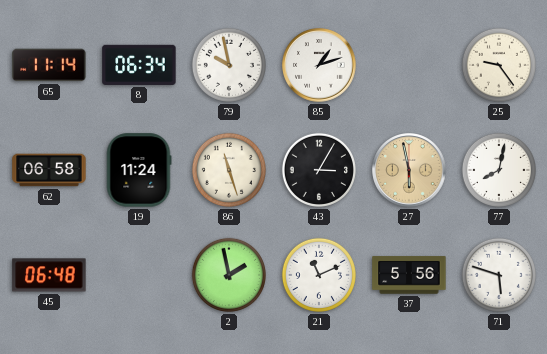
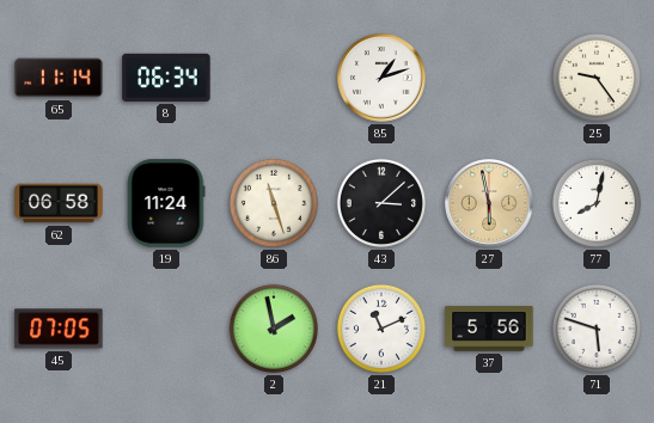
79: 9:58 -> none
43: 3:05 -> 3:08
45: 06:48 -> 07:05
